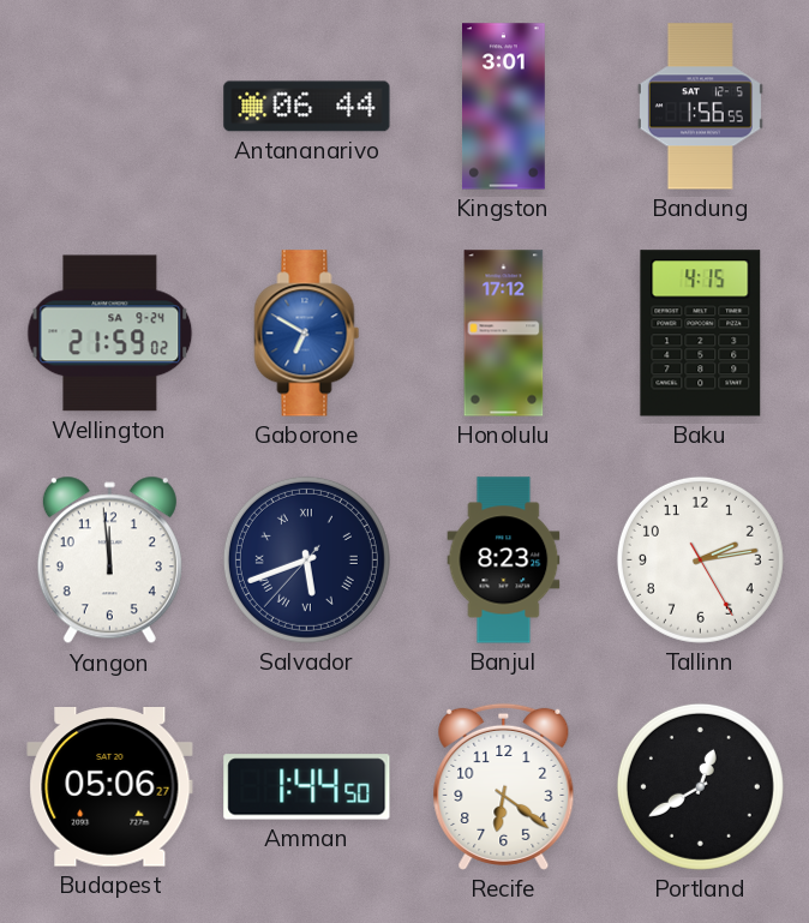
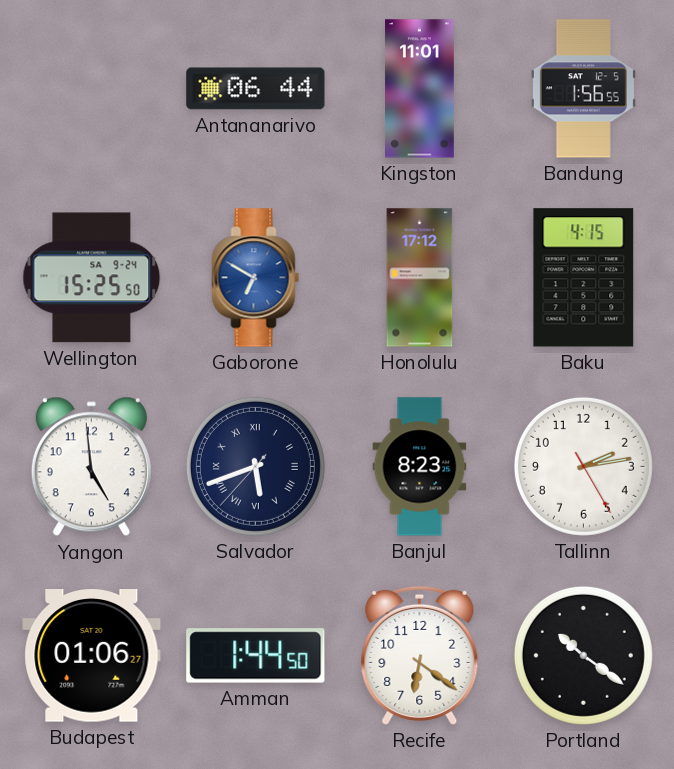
Kingston: 3:01 -> 11:01
Wellington: 21:59 -> 15:25
Yangon: 11:59 -> 4:59
Budapest: 05:06 -> 01:06
Portland: 12:40 -> 10:21
